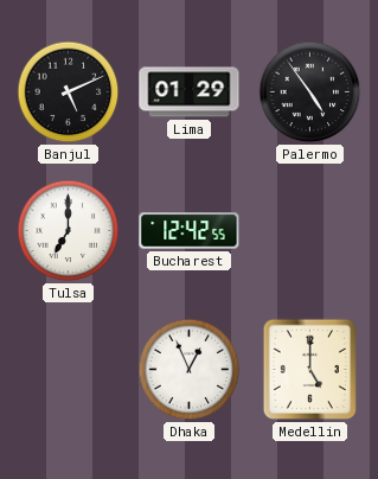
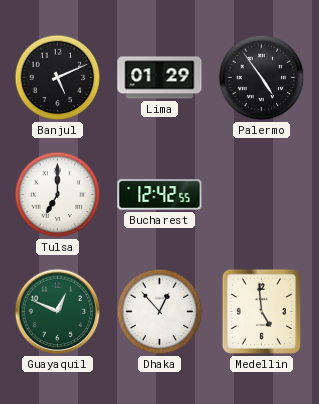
Guayaquil: none -> 12:49
Dhaka: 12:56 -> 12:53
Medellin: 5:00 -> 4:59
